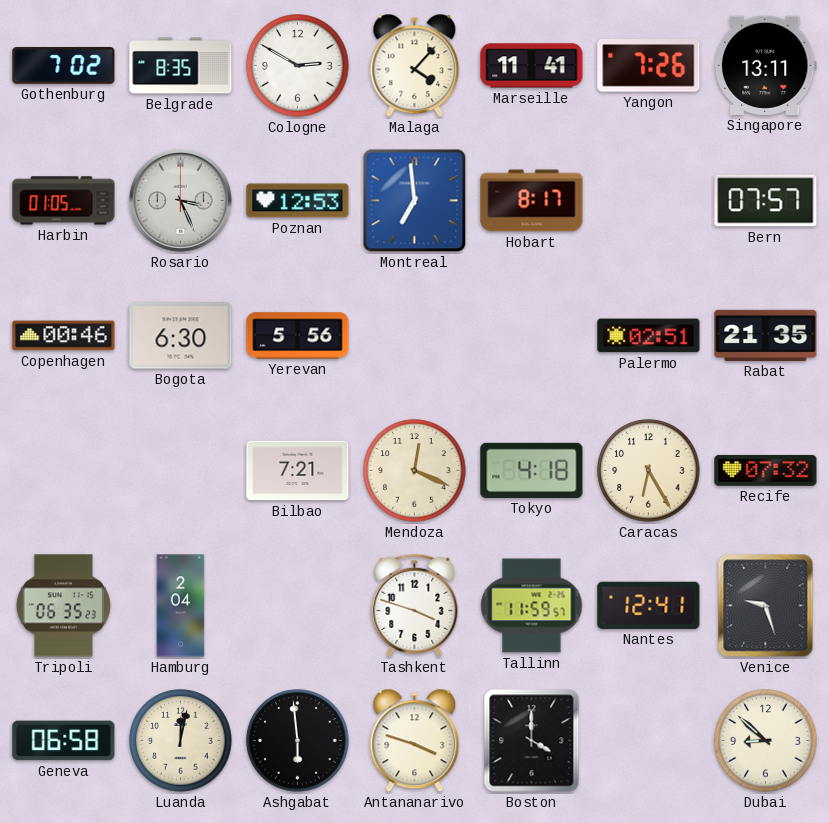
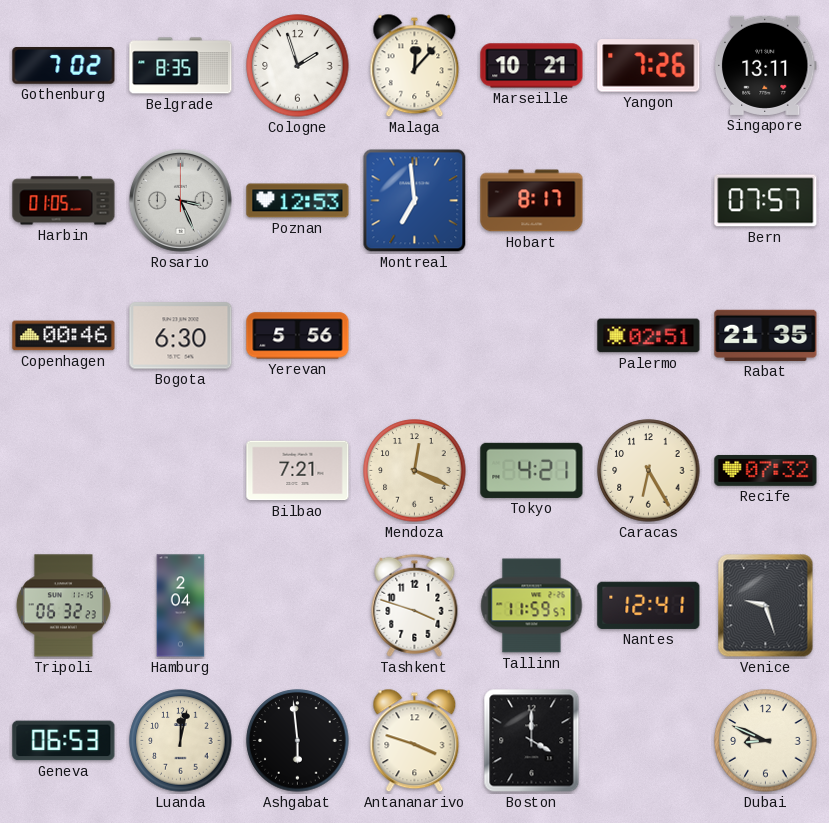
Cologne: 2:50 -> 1:57
Malaga: 4:07 -> 12:07
Marseille: 11:41 -> 10:21
Tokyo: 4:18 -> 4:21
Tripoli: 06:35 -> 06:32
Geneva: 06:58 -> 06:53
Dubai: 8:52 -> 8:49
